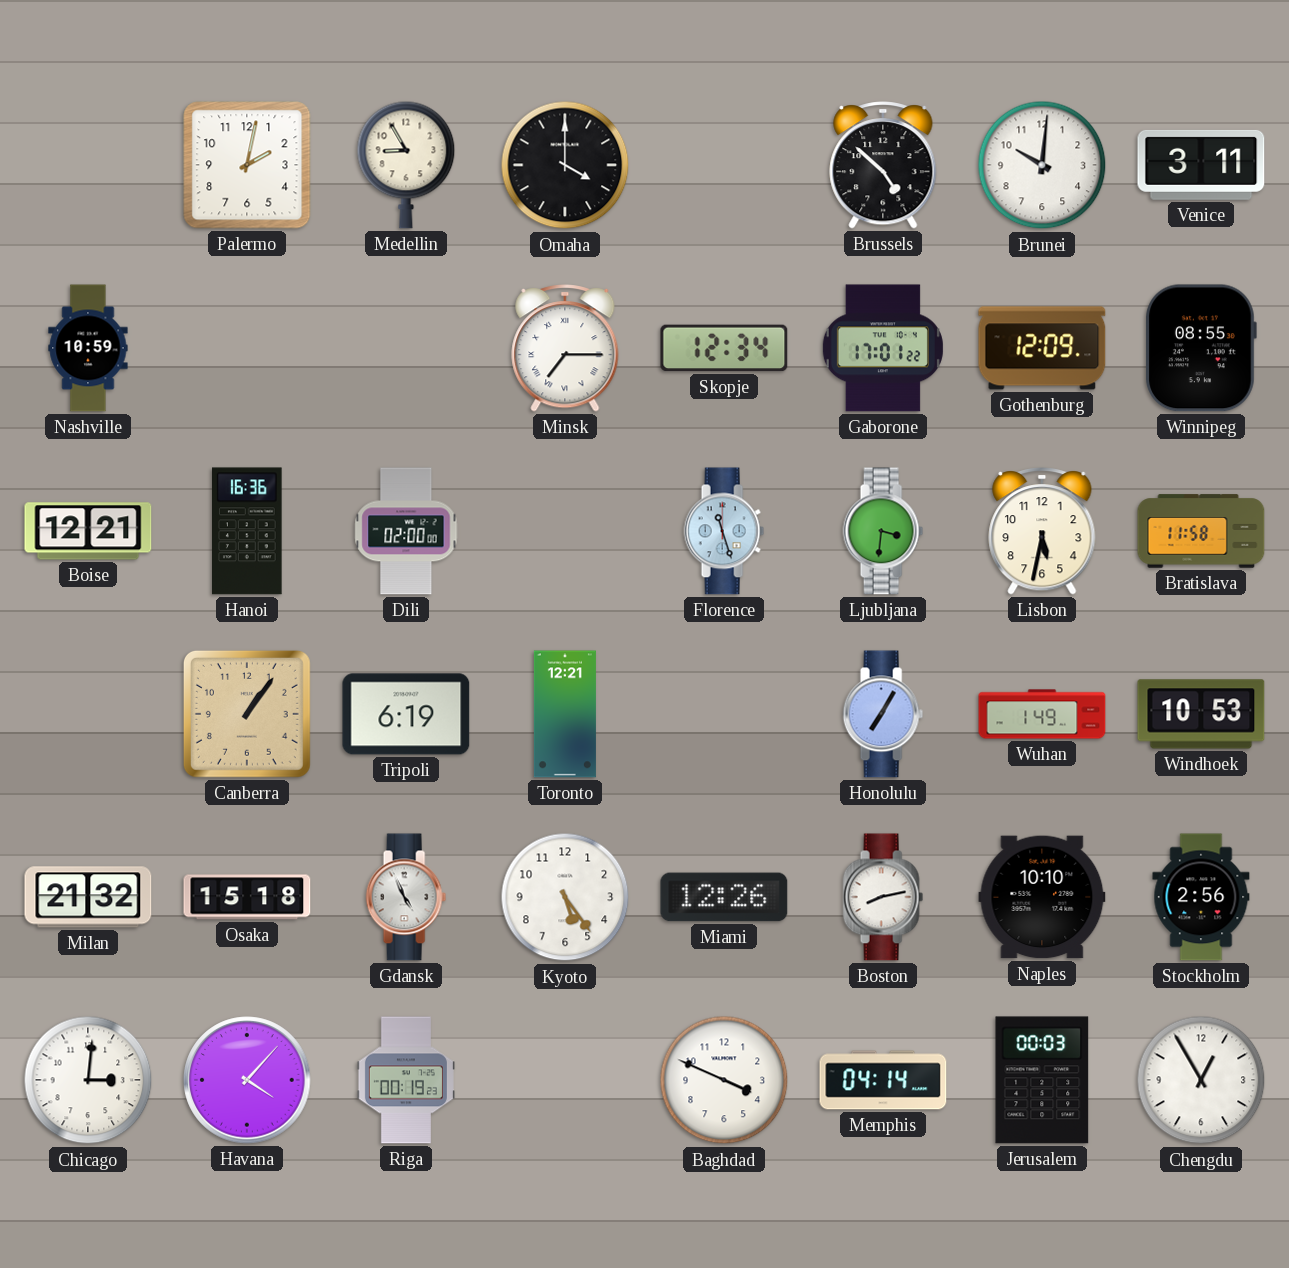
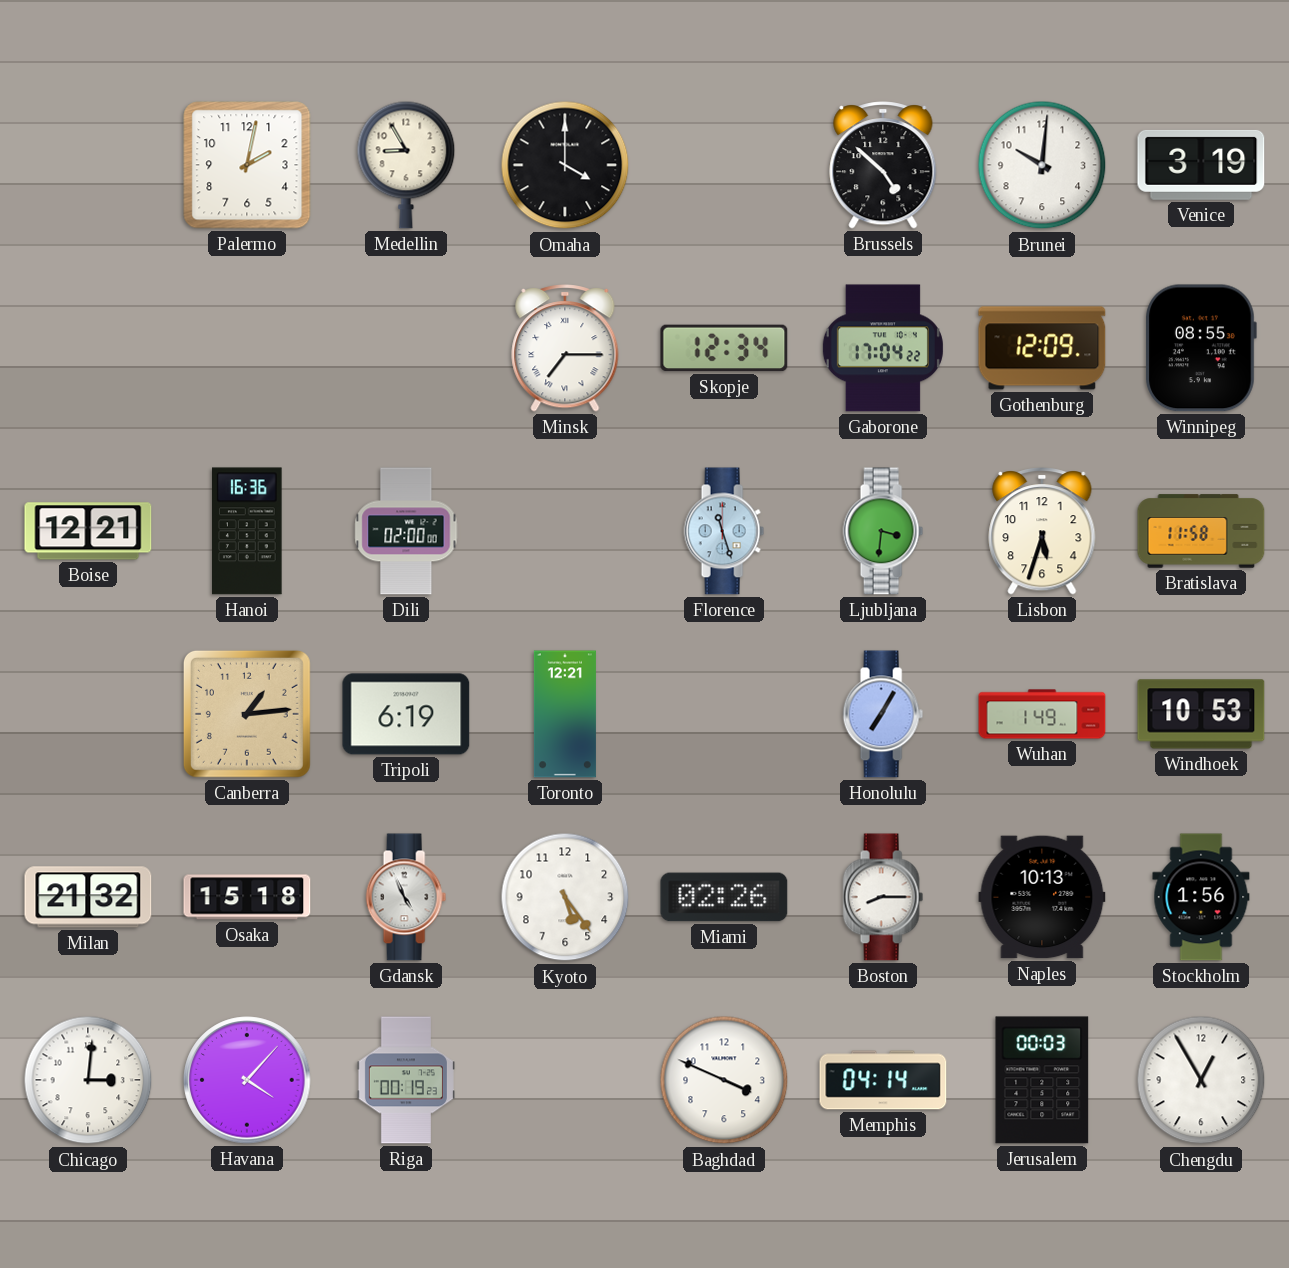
Venice: 3:11 -> 3:19
Nashville: 10:59 -> none
Gaborone: 17:01 -> 17:04
Lisbon: 5:32 -> 5:33
Canberra: 1:06 -> 1:14
Miami: 12:26 -> 02:26
Boston: 8:13 -> 8:15
Naples: 10:10 -> 10:13
Stockholm: 2:56 -> 1:56
